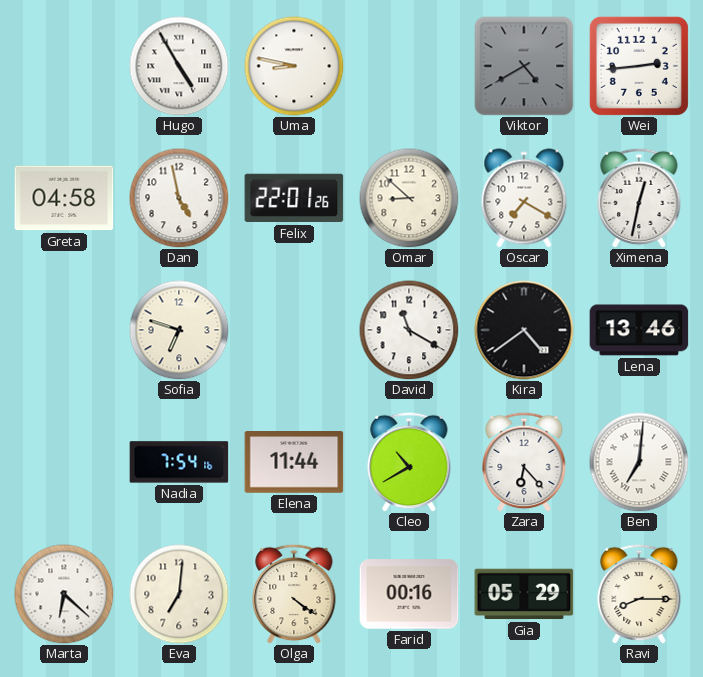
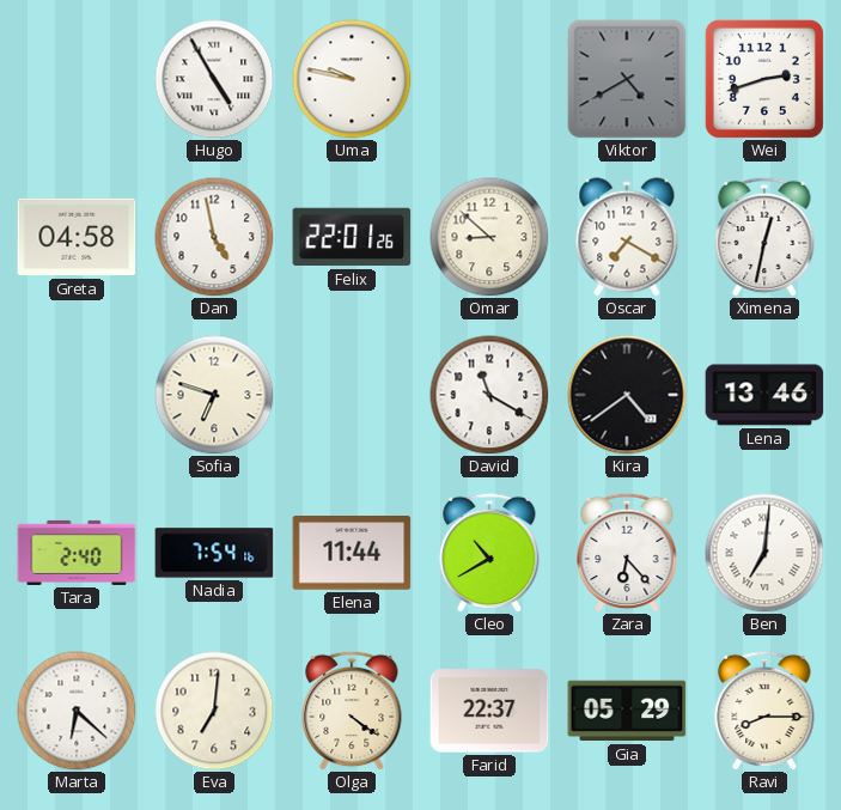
Uma: 8:47 -> 9:47
Wei: 2:44 -> 2:42
Tara: none -> 2:40
Farid: 00:16 -> 22:37
